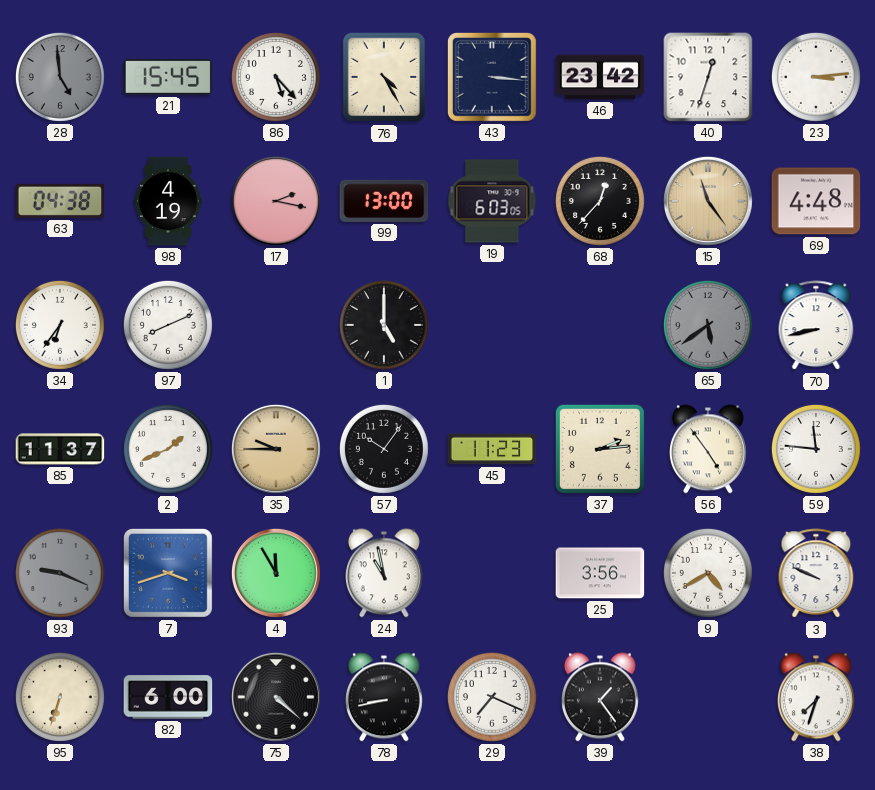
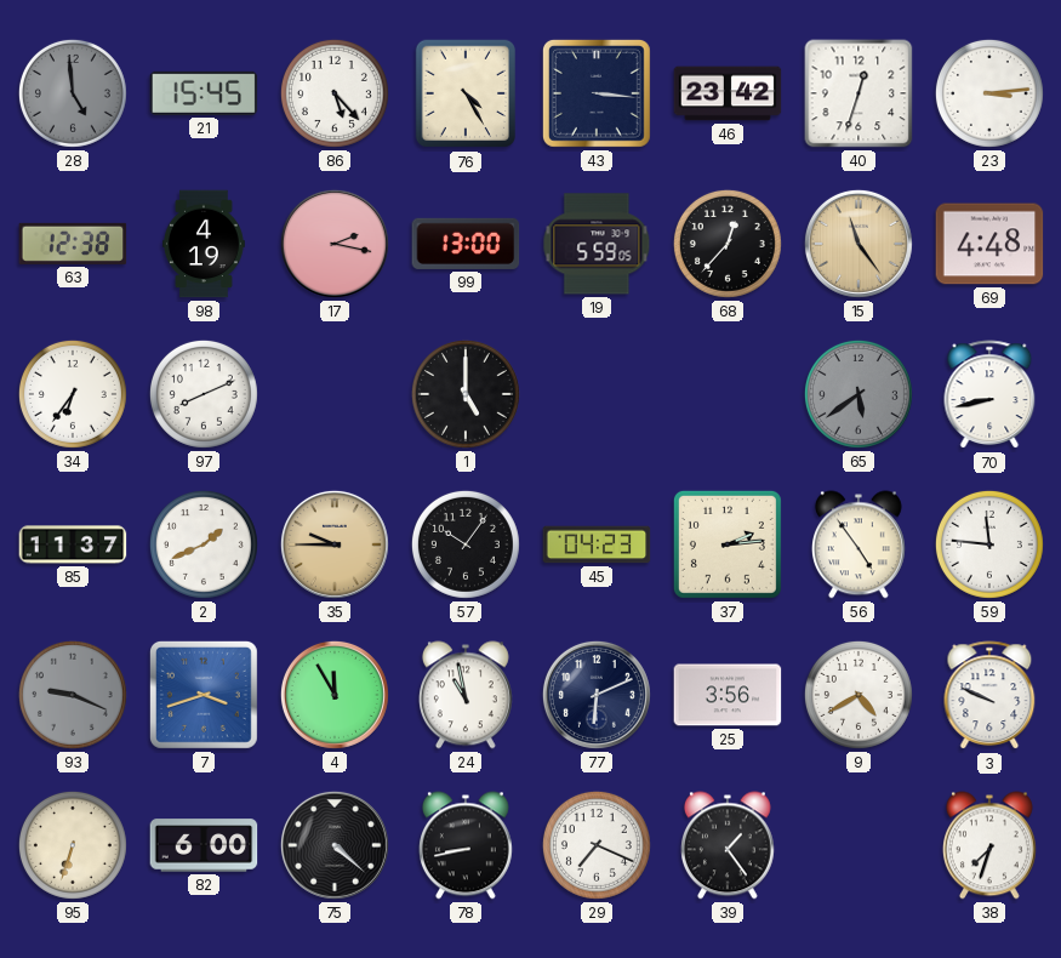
63: 04:38 -> 12:38
19: 6:03 -> 5:59
45: 11:23 -> 04:23
77: none -> 6:11
